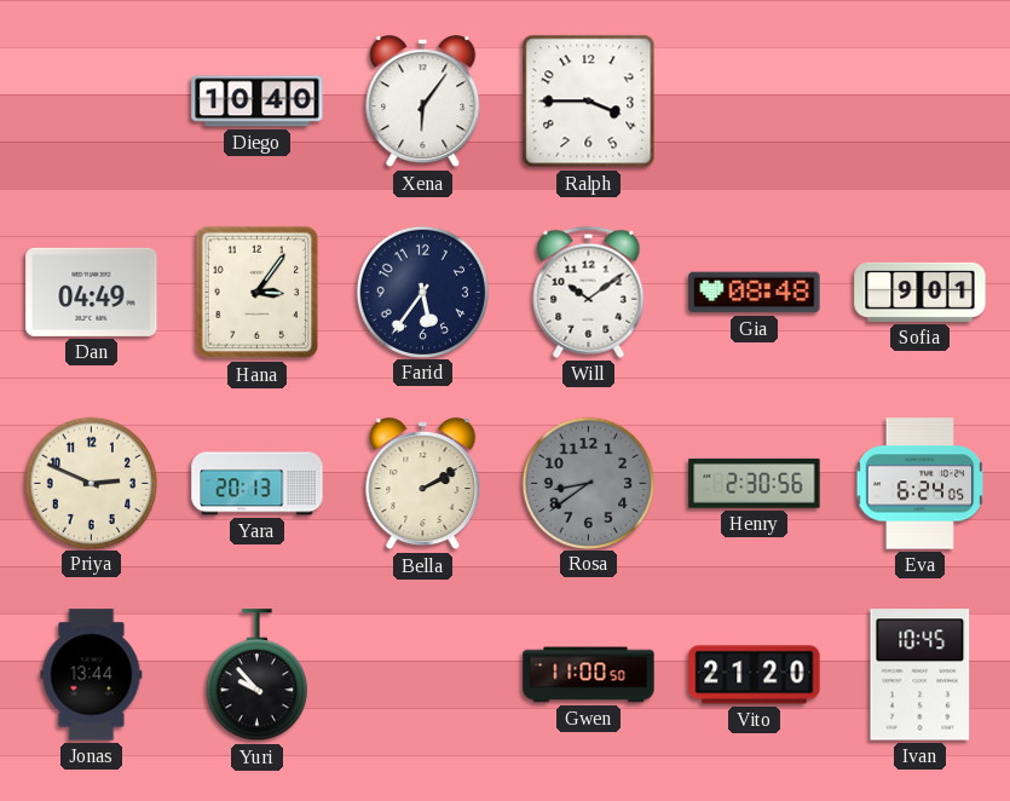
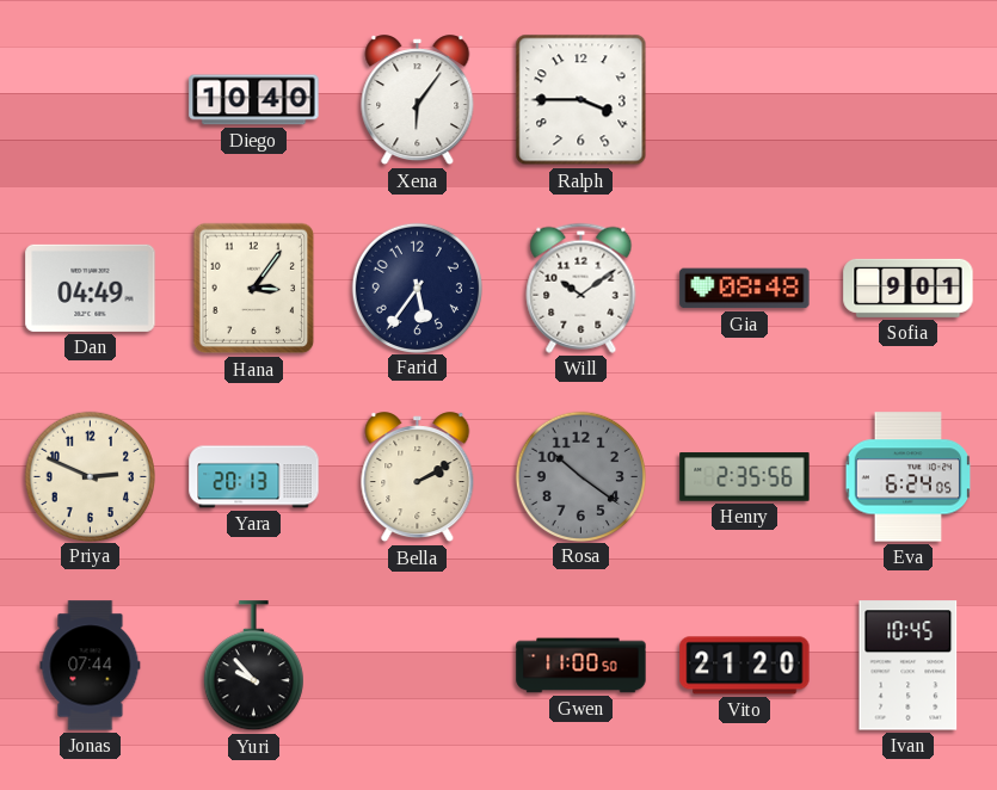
Rosa: 8:39 -> 10:21
Henry: 2:30 -> 2:35
Jonas: 13:44 -> 07:44
